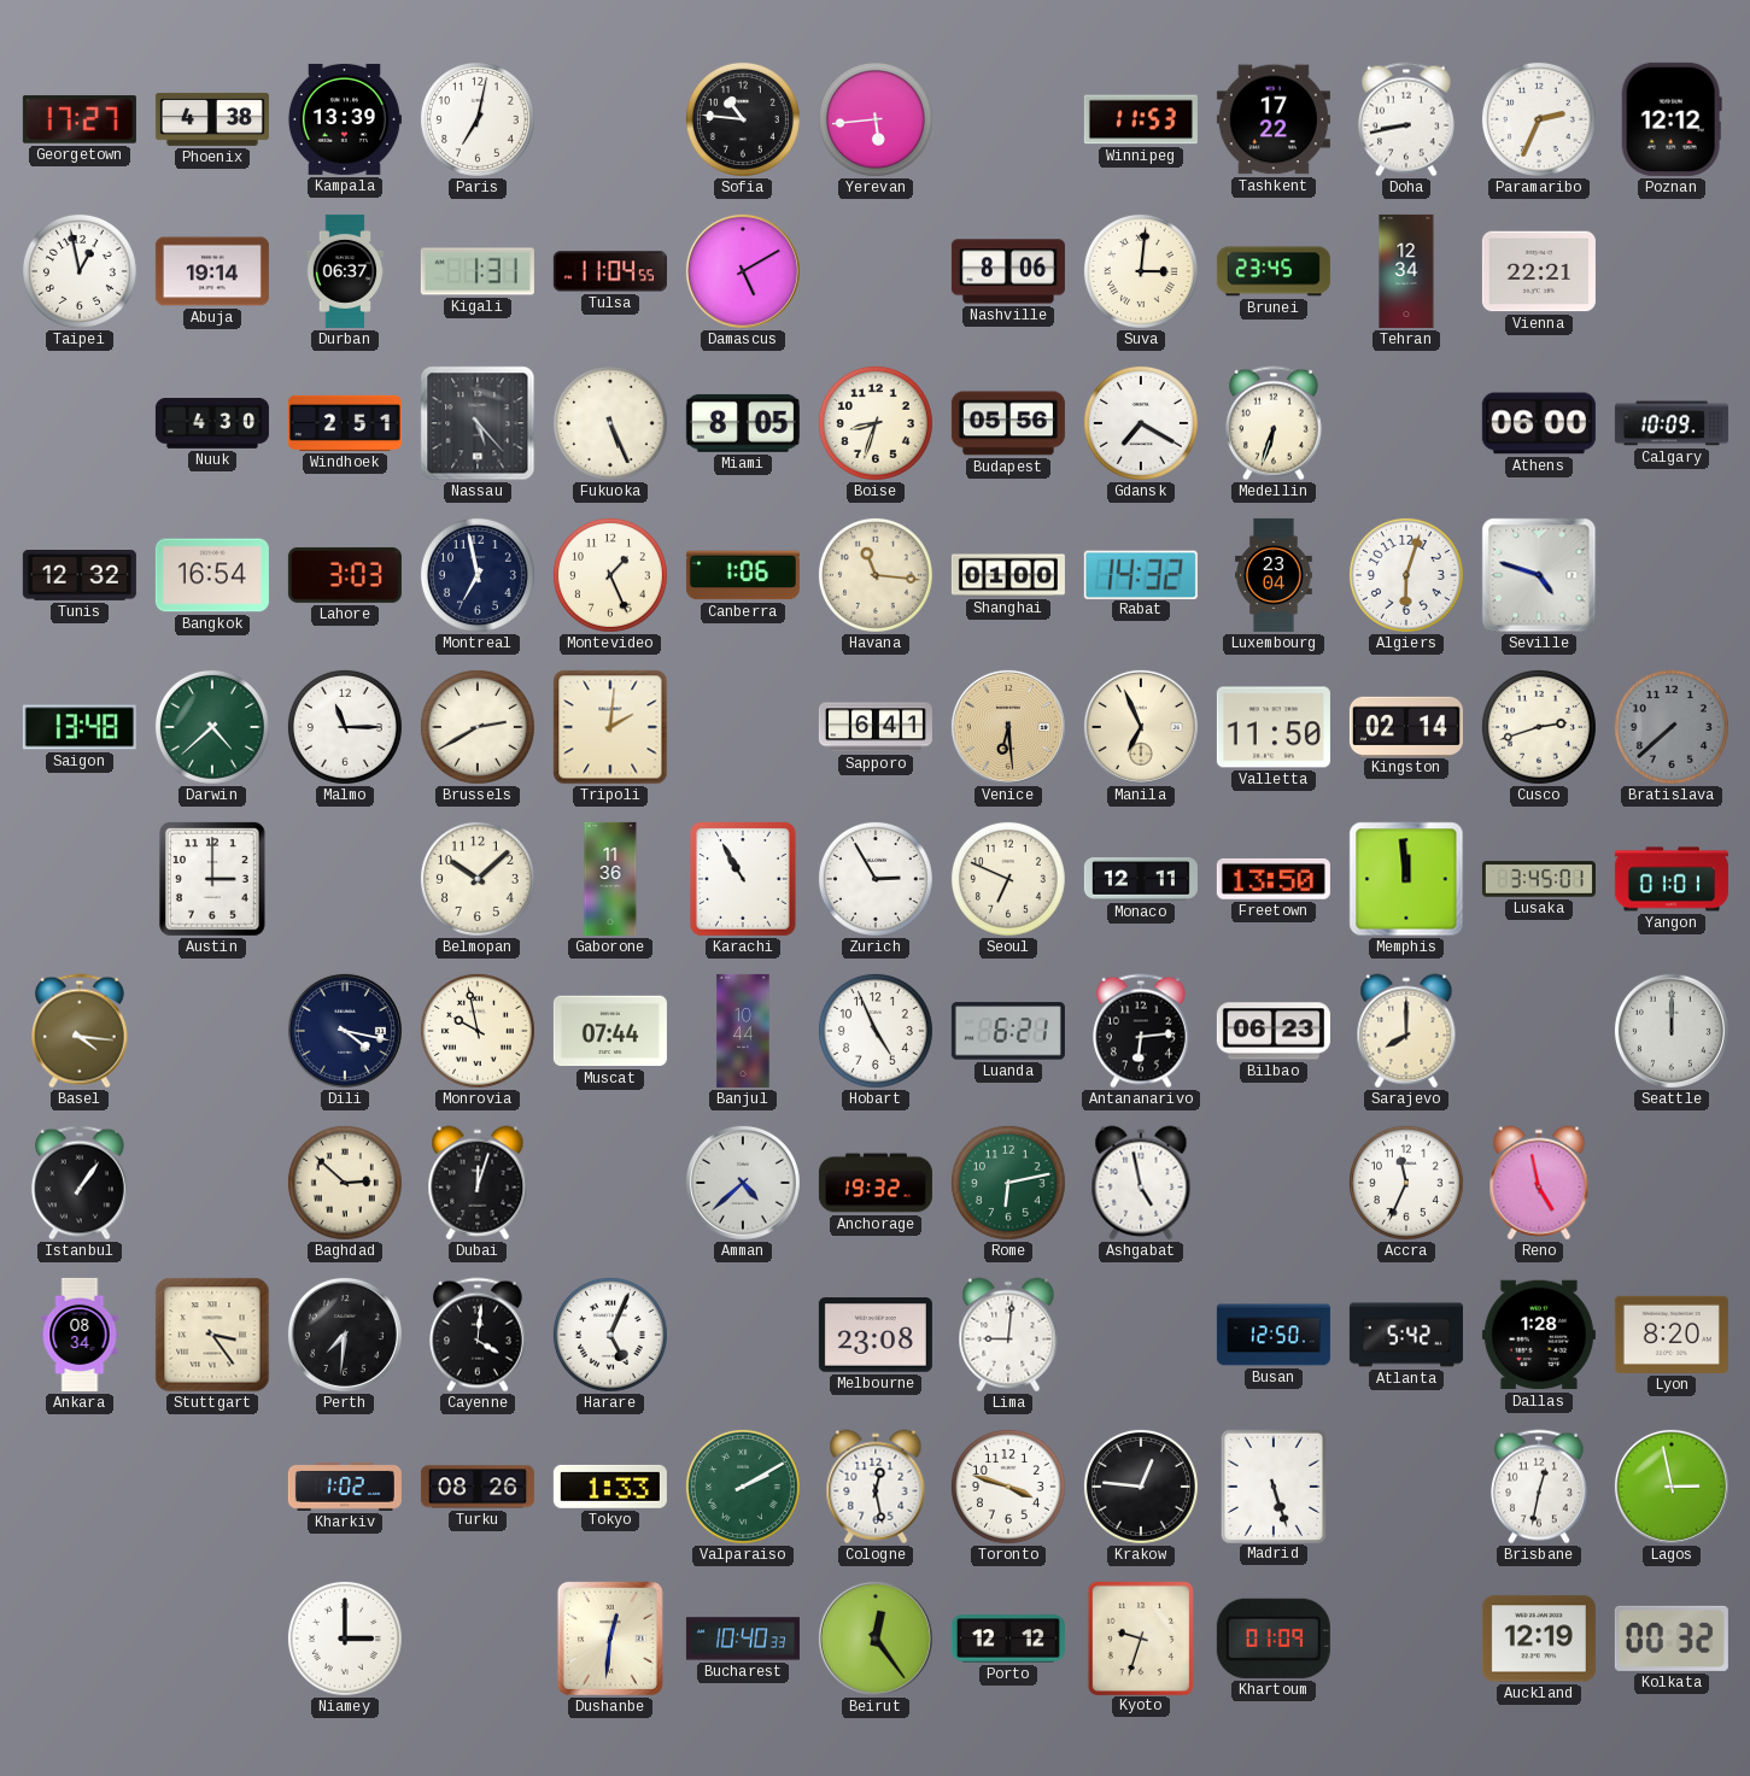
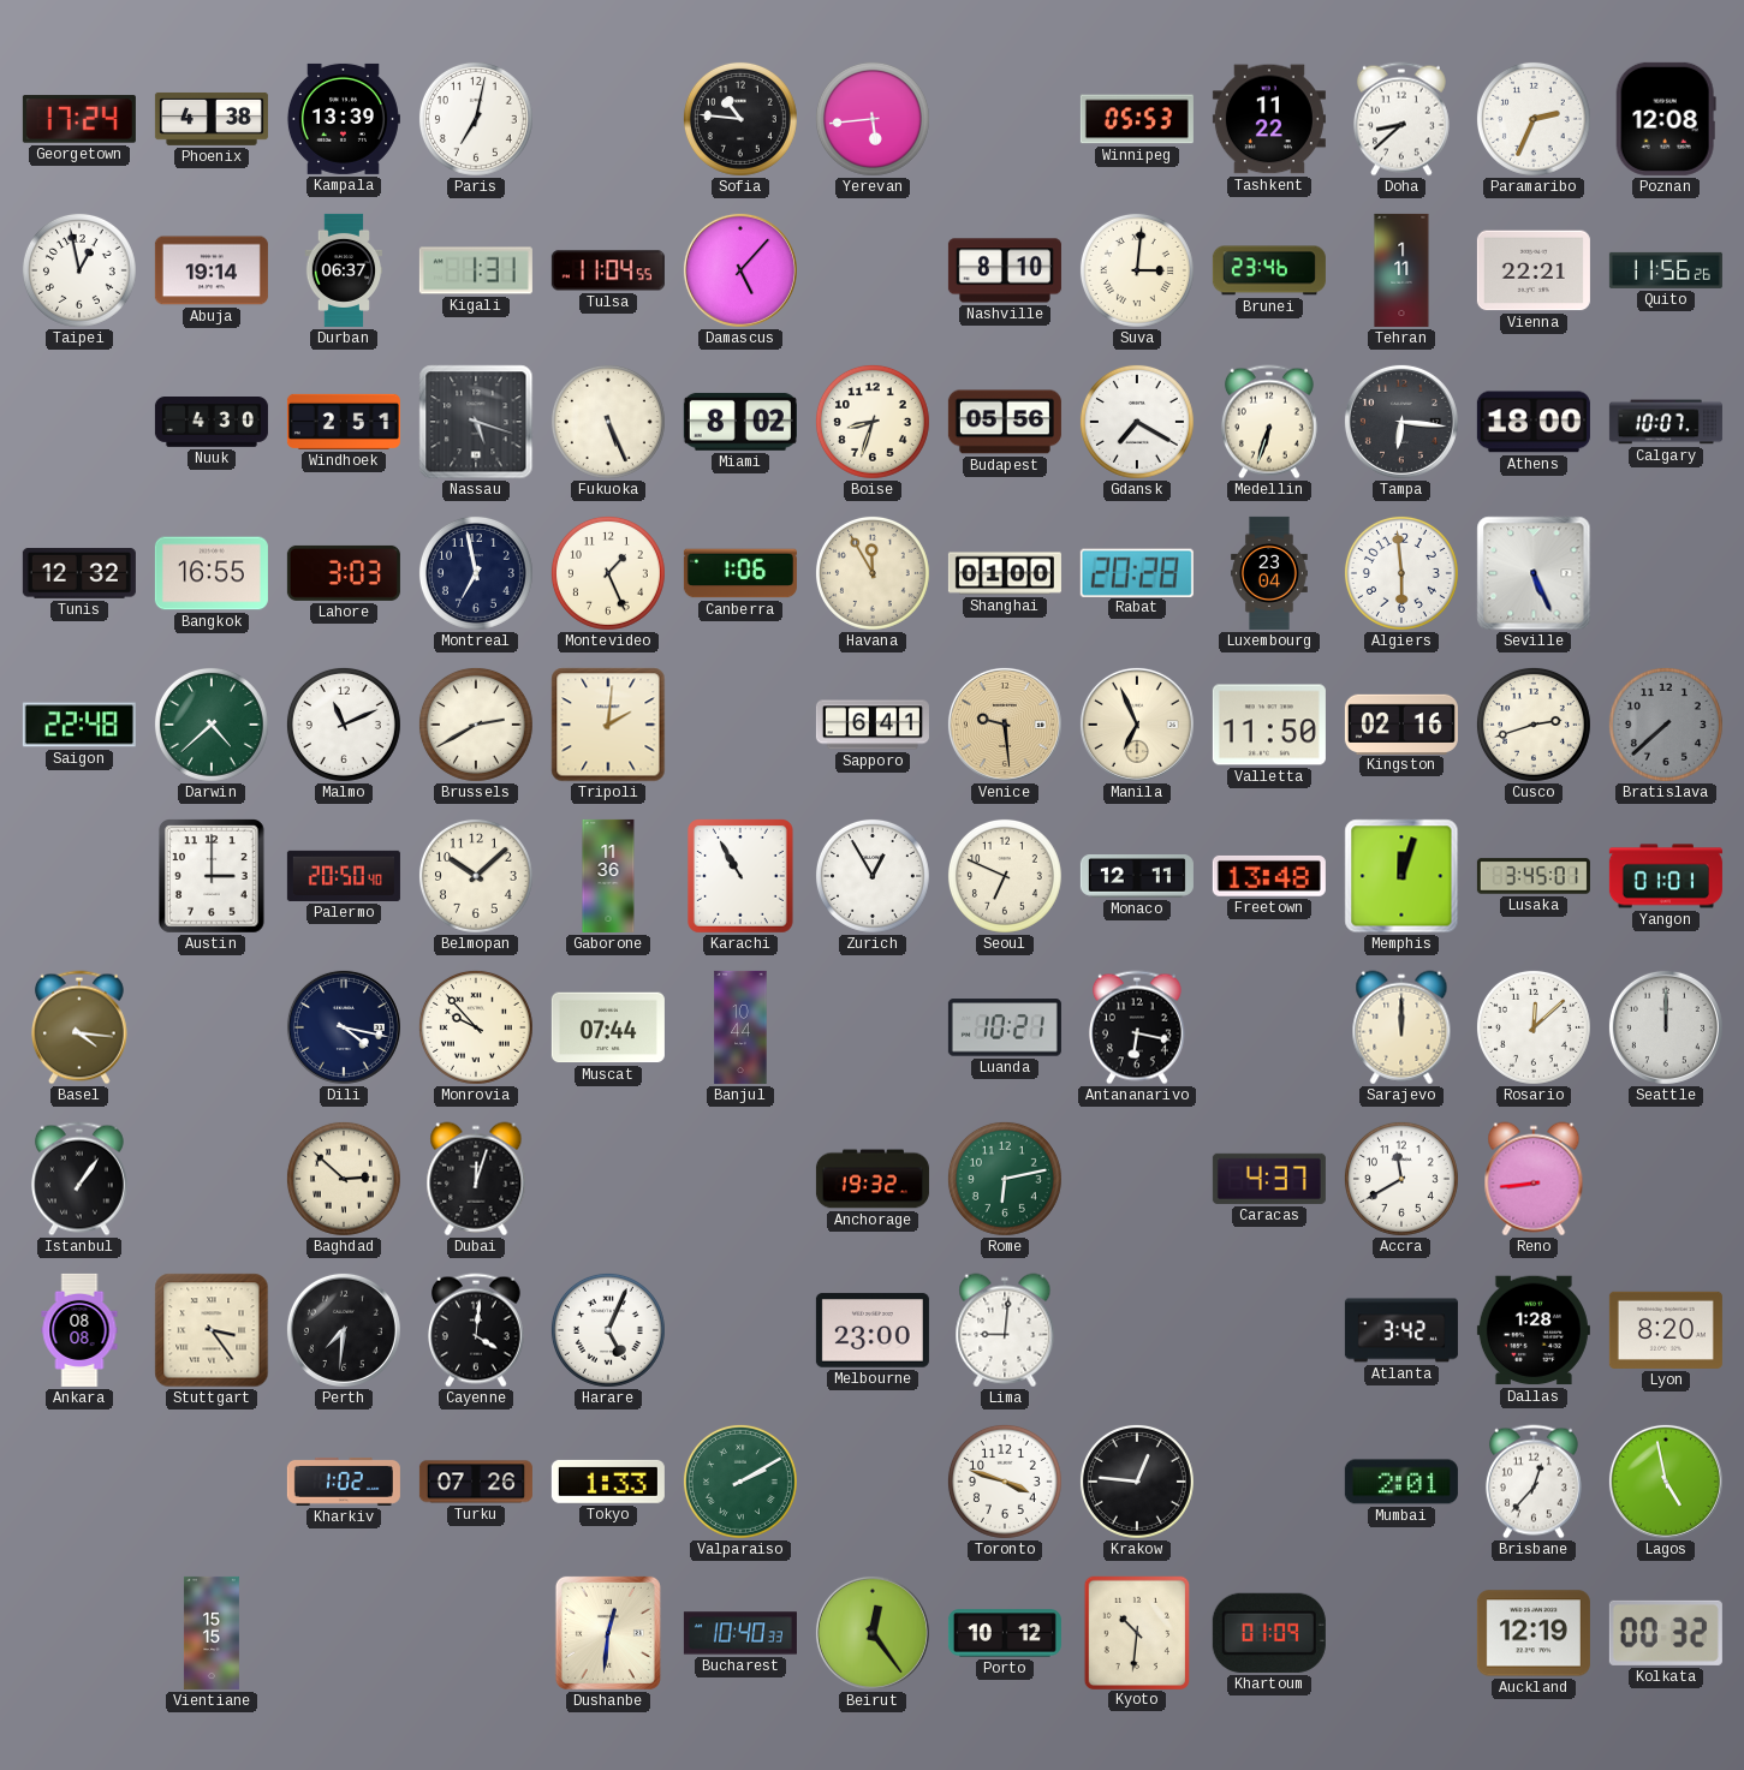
Georgetown: 17:27 -> 17:24
Winnipeg: 11:53 -> 05:53
Tashkent: 17:22 -> 11:22
Doha: 8:43 -> 8:38
Poznan: 12:12 -> 12:08
Damascus: 5:10 -> 5:07
Nashville: 8:06 -> 8:10
Brunei: 23:45 -> 23:46
Tehran: 12:34 -> 1:11
Quito: none -> 11:56
Nassau: 5:23 -> 5:18
Miami: 8:05 -> 8:02
Tampa: none -> 6:16
Athens: 06:00 -> 18:00
Calgary: 10:09 -> 10:07
Bangkok: 16:54 -> 16:55
Havana: 11:16 -> 11:55
Rabat: 14:32 -> 20:28
Algiers: 6:03 -> 5:59
Seville: 4:48 -> 5:26
Saigon: 13:48 -> 22:48
Malmo: 11:15 -> 11:11
Venice: 6:29 -> 9:29
Kingston: 02:14 -> 02:16
Palermo: none -> 20:50
Zurich: 2:55 -> 12:55
Freetown: 13:50 -> 13:48
Memphis: 11:59 -> 12:03
Monrovia: 9:58 -> 9:53
Hobart: 4:56 -> none
Luanda: 6:21 -> 10:21
Antananarivo: 6:14 -> 6:17
Bilbao: 06:23 -> none
Sarajevo: 8:00 -> 12:00
Rosario: none -> 12:08
Amman: 4:38 -> none
Ashgabat: 4:58 -> none
Caracas: none -> 4:37
Accra: 11:34 -> 11:40
Reno: 4:58 -> 8:44
Ankara: 08:34 -> 08:08
Melbourne: 23:08 -> 23:00
Busan: 12:50 -> none
Atlanta: 5:42 -> 3:42
Turku: 08:26 -> 07:26
Cologne: 12:28 -> none
Madrid: 5:27 -> none
Mumbai: none -> 2:01
Brisbane: 12:32 -> 12:37
Lagos: 2:58 -> 4:58
Vientiane: none -> 15:15
Niamey: 3:00 -> none
Porto: 12:12 -> 10:12
Kyoto: 9:33 -> 10:31
